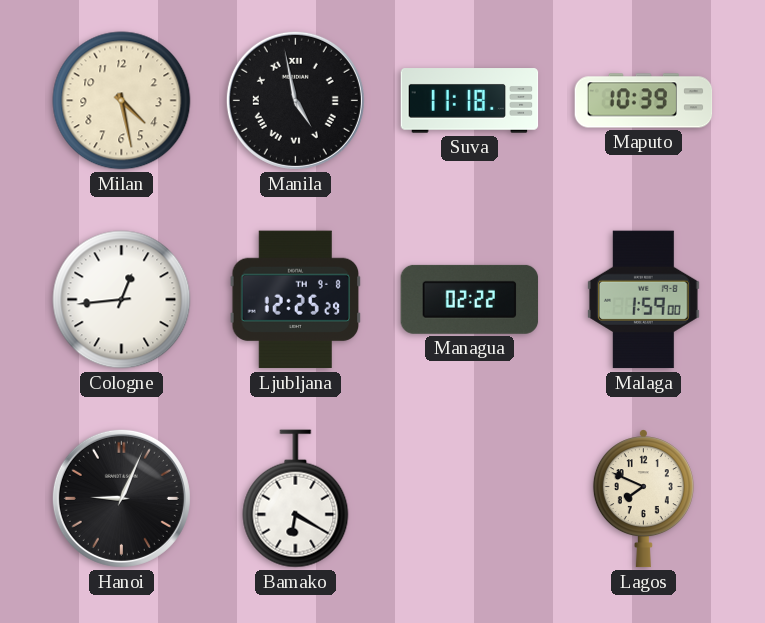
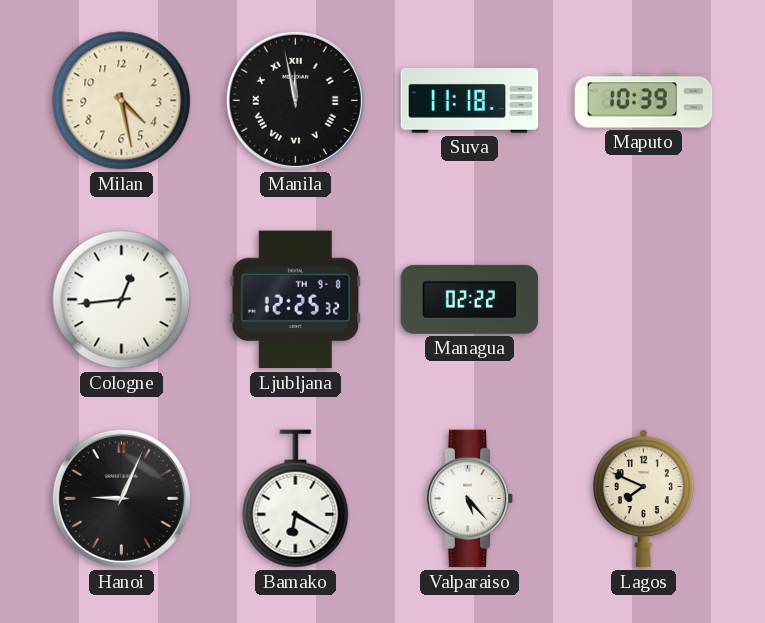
Manila: 4:58 -> 11:58
Ljubljana: 12:25:29 -> 12:25:32
Malaga: 1:59 -> none
Valparaiso: none -> 5:23
